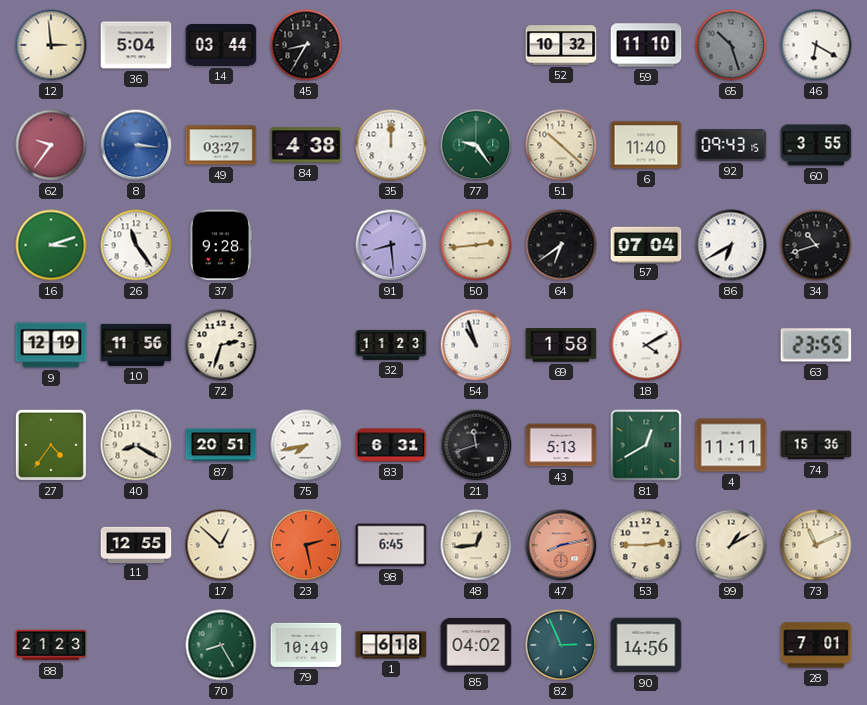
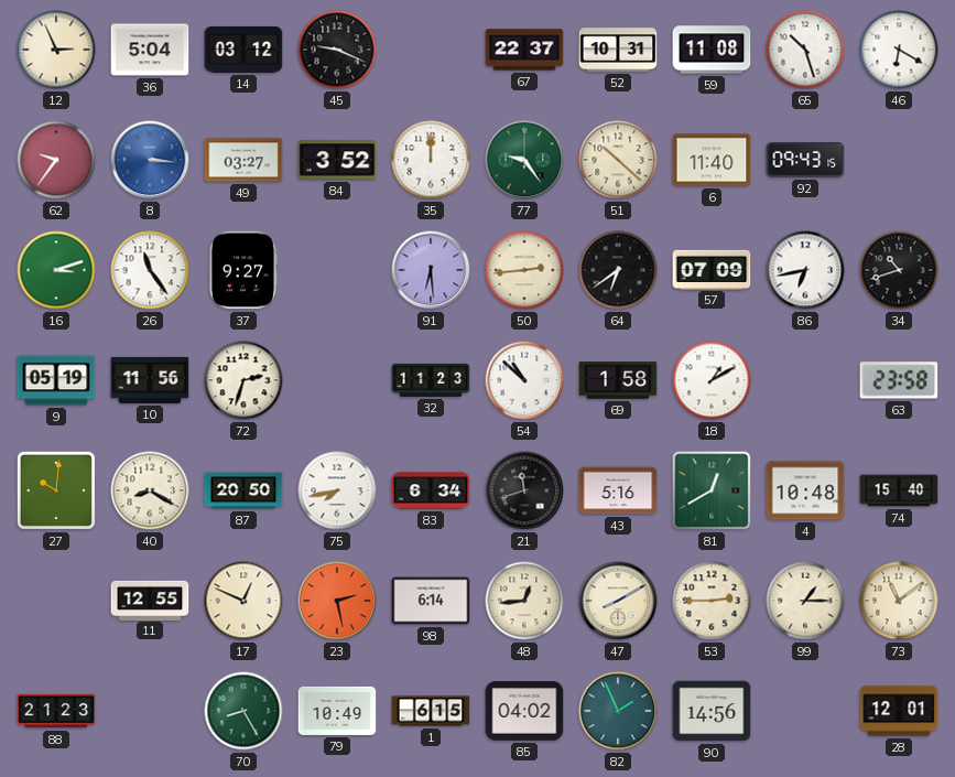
12: 2:59 -> 2:56
14: 03:44 -> 03:12
45: 8:35 -> 9:19
67: none -> 22:37
52: 10:32 -> 10:31
59: 11:10 -> 11:08
65 dial: grey -> white
84: 4:38 -> 3:52
60: 3:55 -> none
37: 9:28 -> 9:27
91: 8:29 -> 6:29
57: 07:04 -> 07:09
86: 6:40 -> 6:43
9: 12:19 -> 05:19
54: 10:57 -> 10:52
18: 4:10 -> 1:10
63: 23:55 -> 23:58
27: 4:36 -> 10:01
87: 20:51 -> 20:50
83: 6:31 -> 6:34
43: 5:13 -> 5:16
4: 11:11 -> 10:48
74: 15:36 -> 15:40
17: 12:52 -> 12:49
98: 6:45 -> 6:14
47: 8:13 -> 8:10
47 dial: salmon -> cream
99: 1:10 -> 1:15
73: 11:11 -> 11:09
1: 6:18 -> 6:15
82: 2:56 -> 1:56
28: 7:01 -> 12:01
